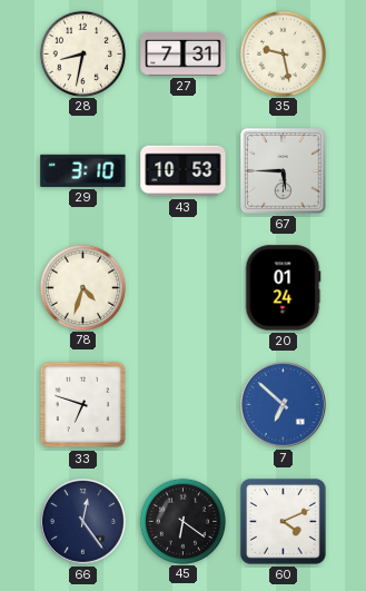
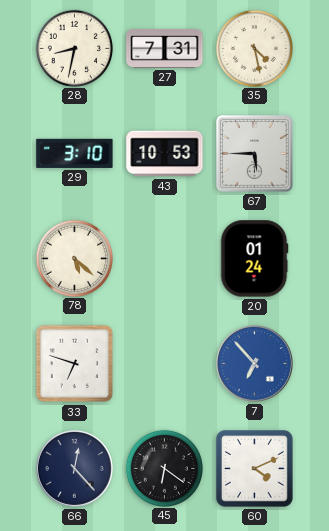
35: 9:28 -> 4:28
78: 4:33 -> 5:22
7: 6:52 -> 6:53
66: 12:24 -> 12:23
